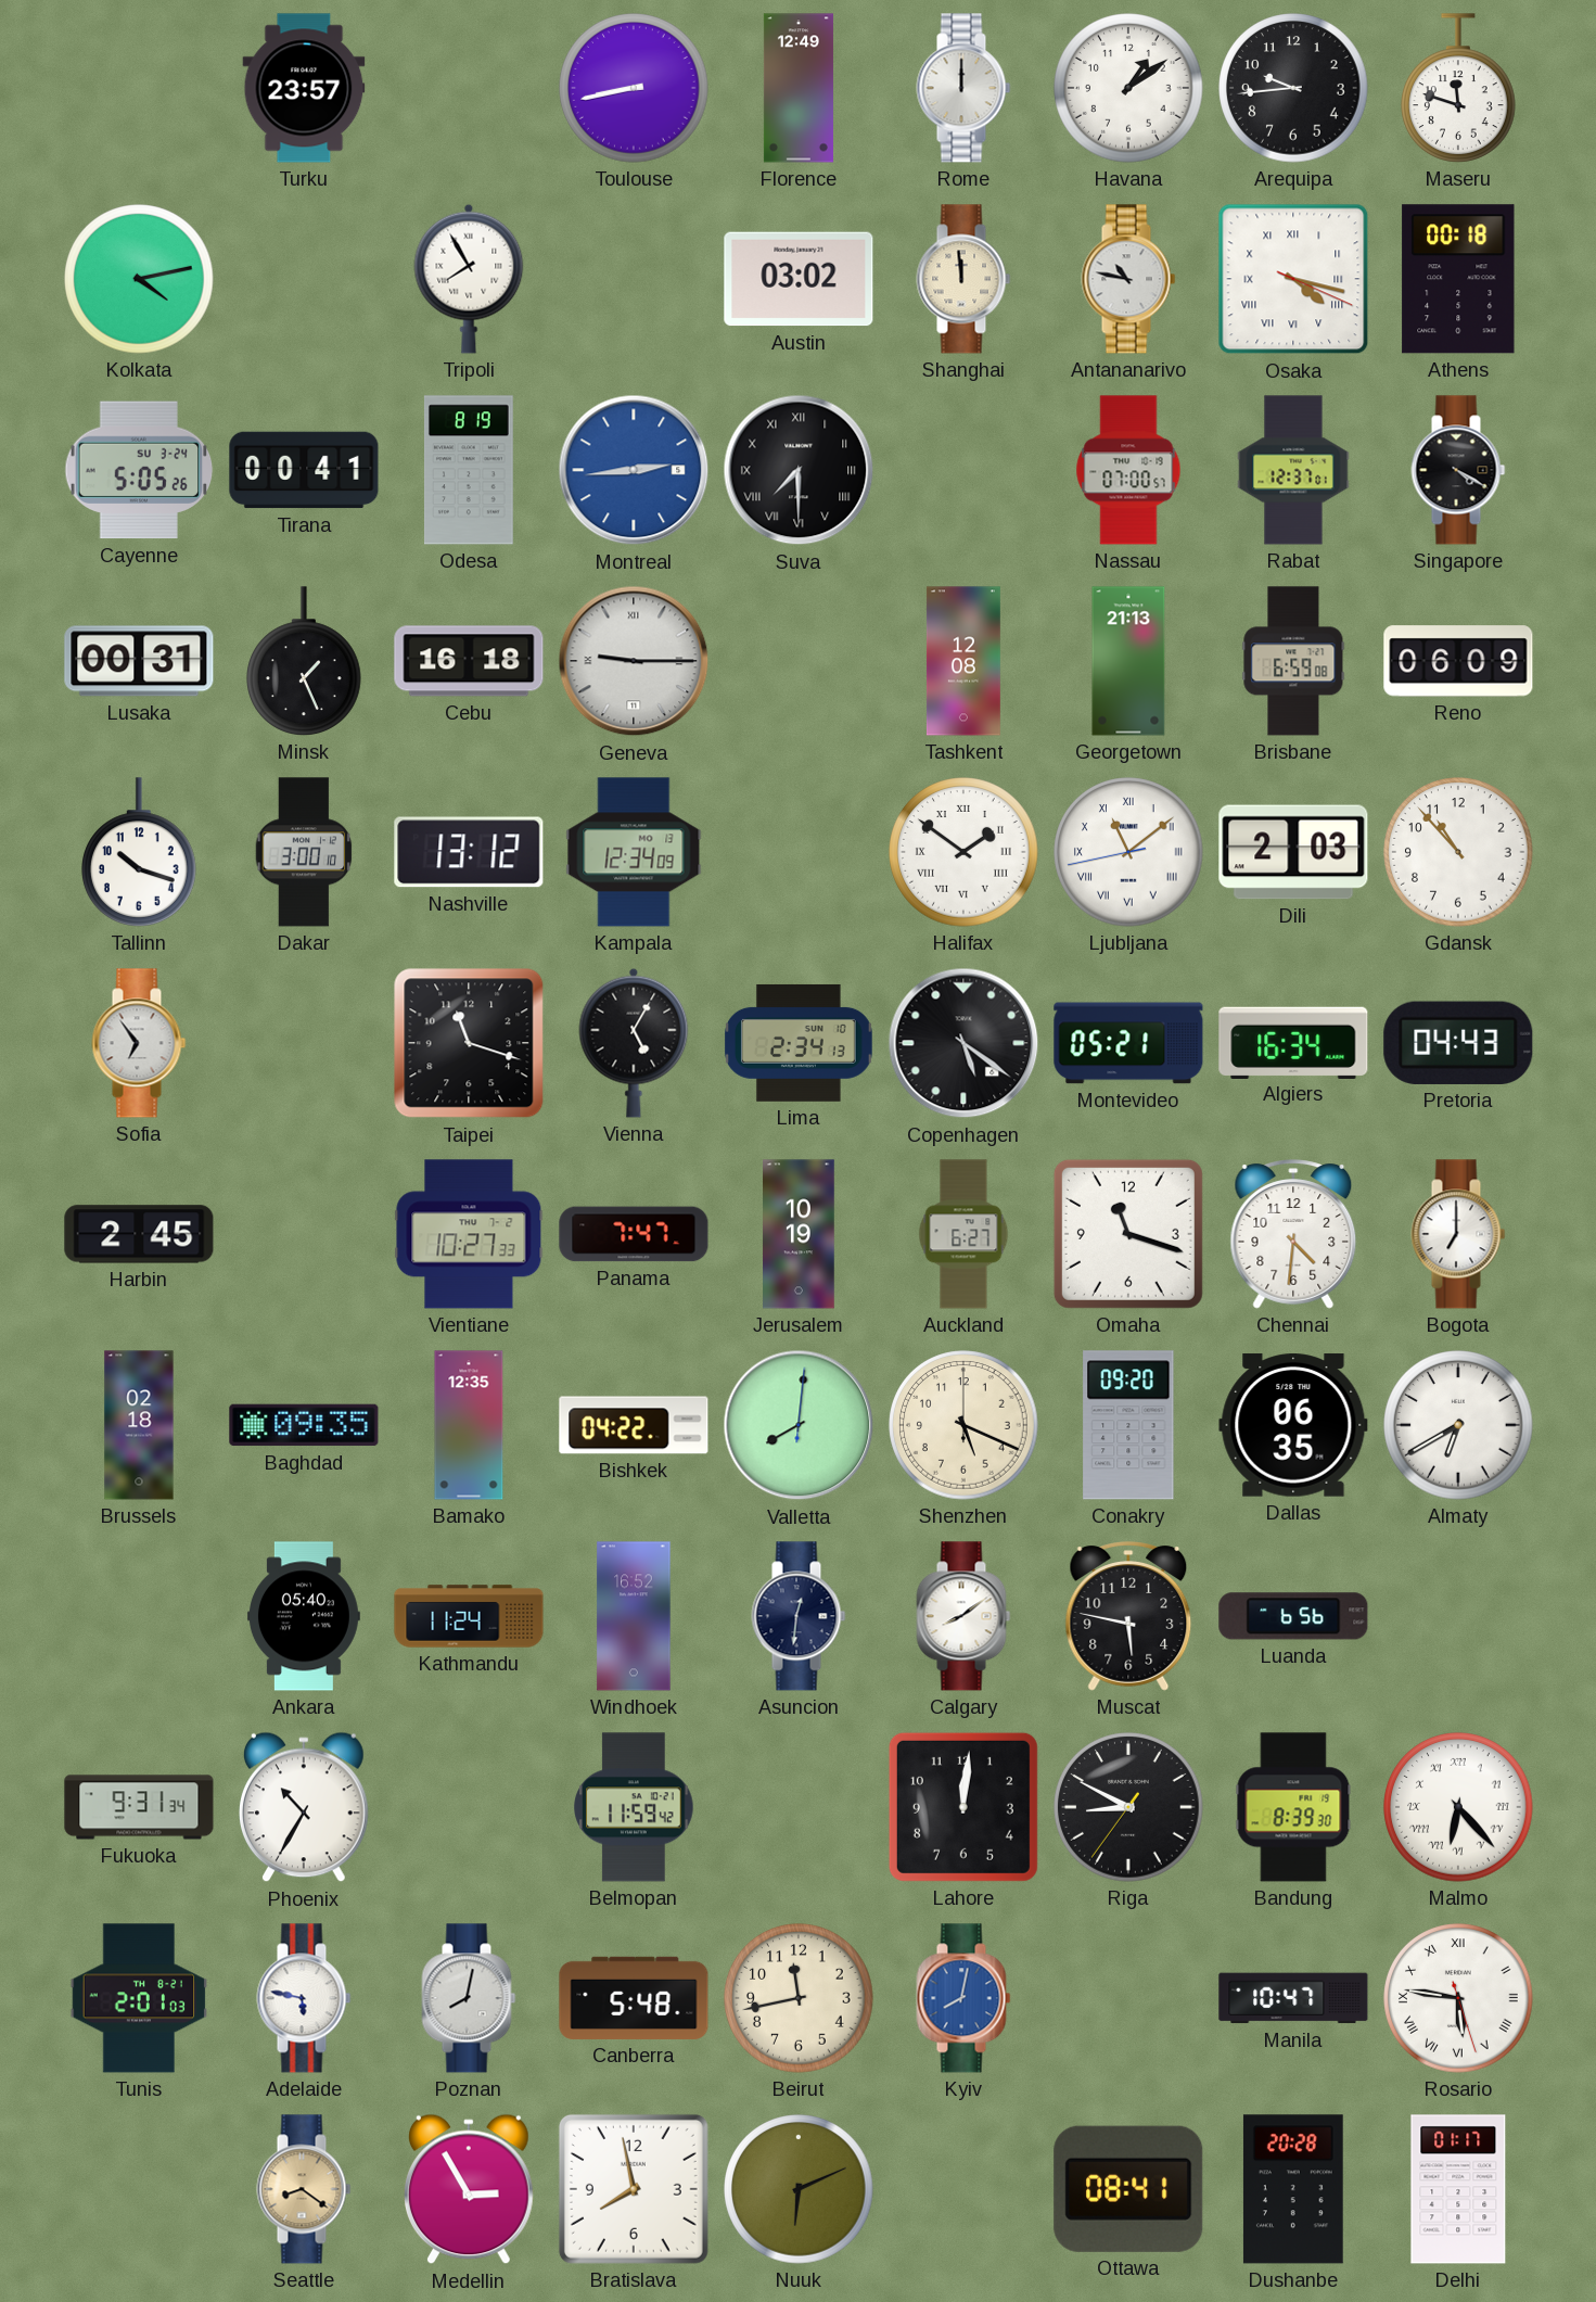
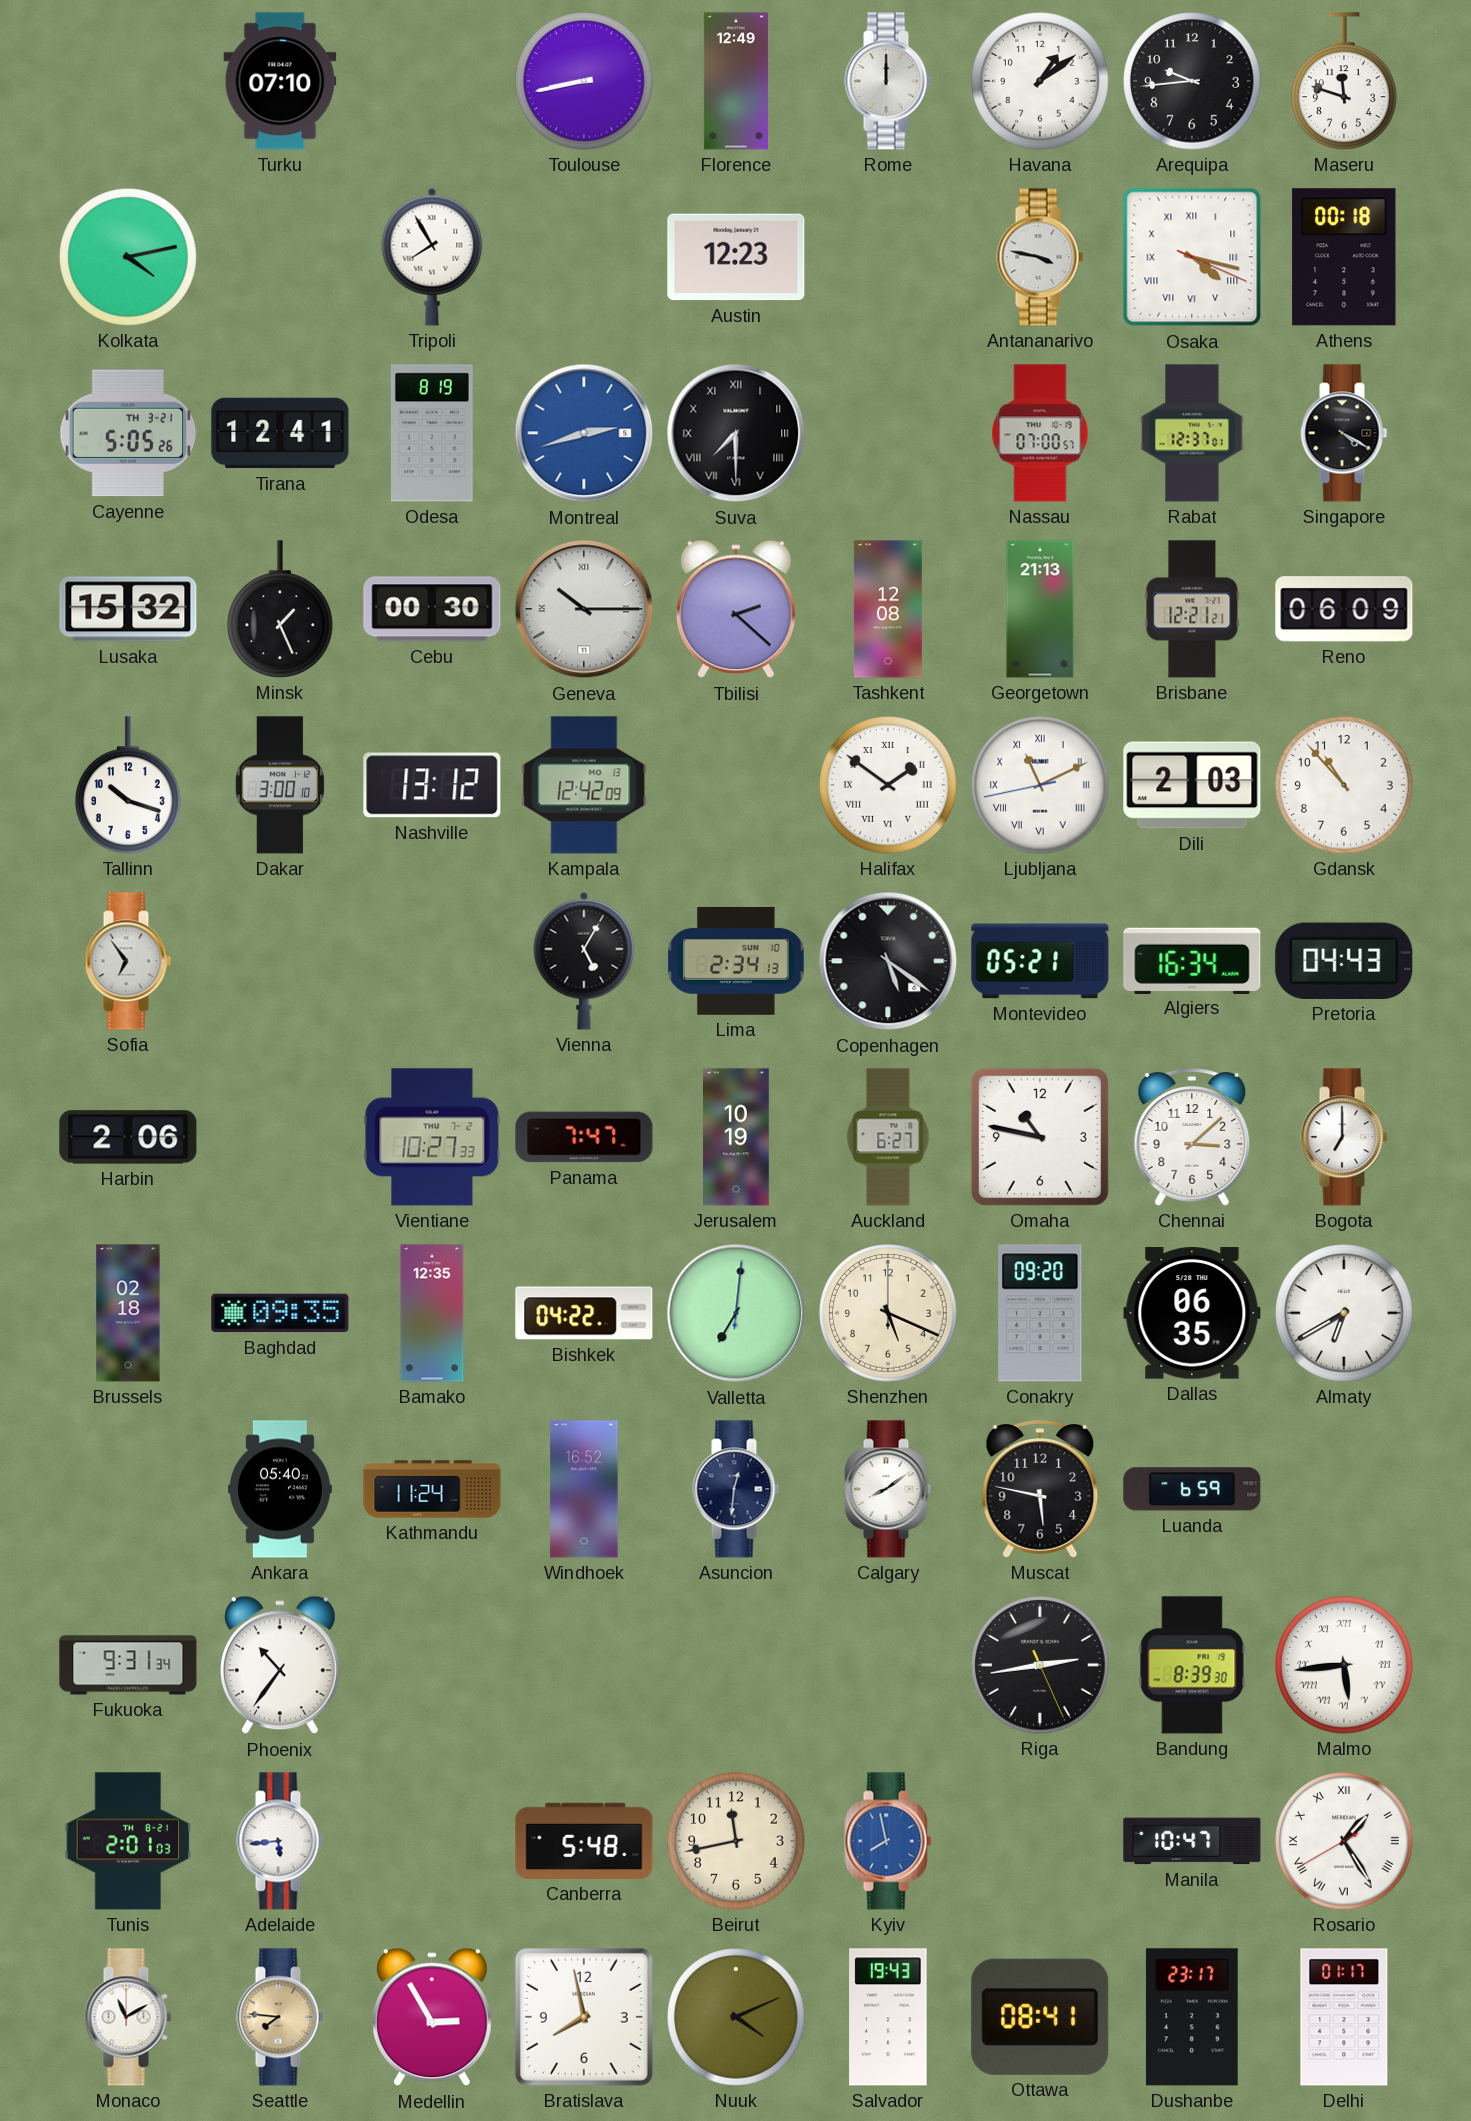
Turku: 23:57 -> 07:10
Austin: 03:02 -> 12:23
Shanghai: 11:59 -> none
Antananarivo: 10:47 -> 3:47
Cayenne date: SU 3-24 -> TH 3-21
Tirana: 00:41 -> 12:41
Montreal: 2:44 -> 2:42
Lusaka: 00:31 -> 15:32
Cebu: 16:18 -> 00:30
Geneva: 9:15 -> 10:15
Tbilisi: none -> 2:22
Brisbane: 6:59 -> 12:21
Kampala: 12:34 -> 12:42
Ljubljana: 11:08 -> 11:10
Taipei: 11:18 -> none
Harbin: 2:45 -> 2:06
Omaha: 11:18 -> 10:47
Chennai: 4:31 -> 3:08
Valletta: 8:01 -> 7:01
Luanda: 6:56 -> 6:59
Phoenix: 10:35 -> 10:36
Belmopan: 11:59 -> none
Lahore: 12:01 -> none
Riga: 8:49 -> 2:43
Malmo: 6:23 -> 5:44
Adelaide: 5:47 -> 5:44
Poznan: 8:02 -> none
Kyiv: 8:02 -> 7:58
Rosario: 5:46 -> 1:24
Monaco: none -> 11:10
Seattle: 8:21 -> 7:46
Nuuk: 6:11 -> 4:11
Salvador: none -> 19:43
Dushanbe: 20:28 -> 23:17
